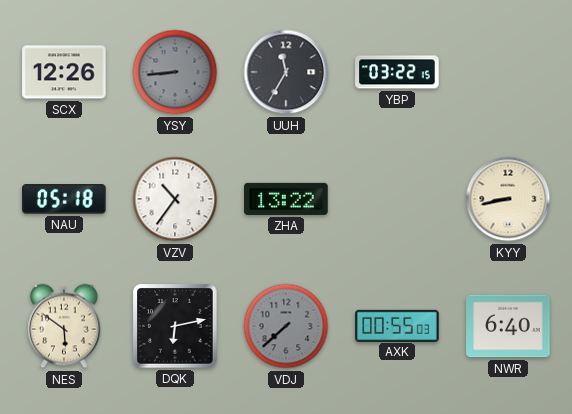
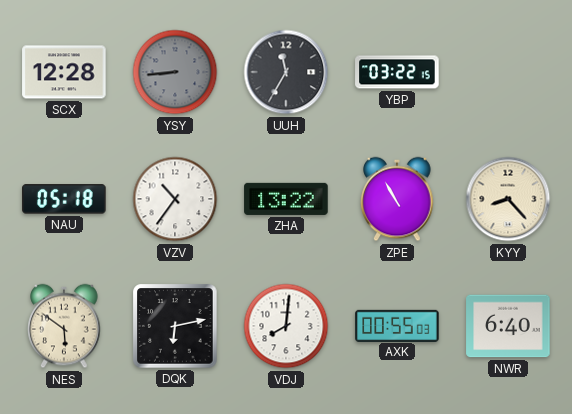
SCX: 12:26 -> 12:28
ZPE: none -> 10:55
KYY: 8:43 -> 8:23
VDJ: 7:38 -> 8:01
VDJ dial: grey -> white
